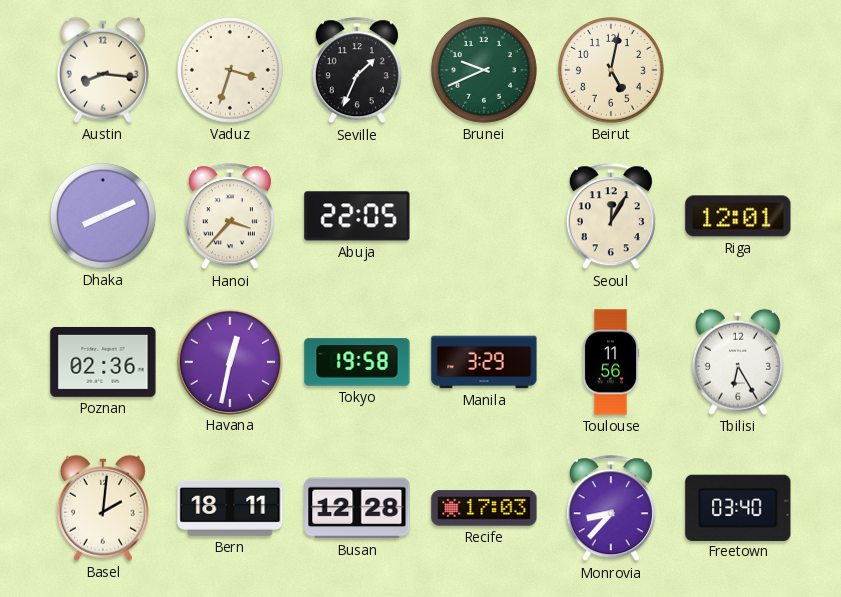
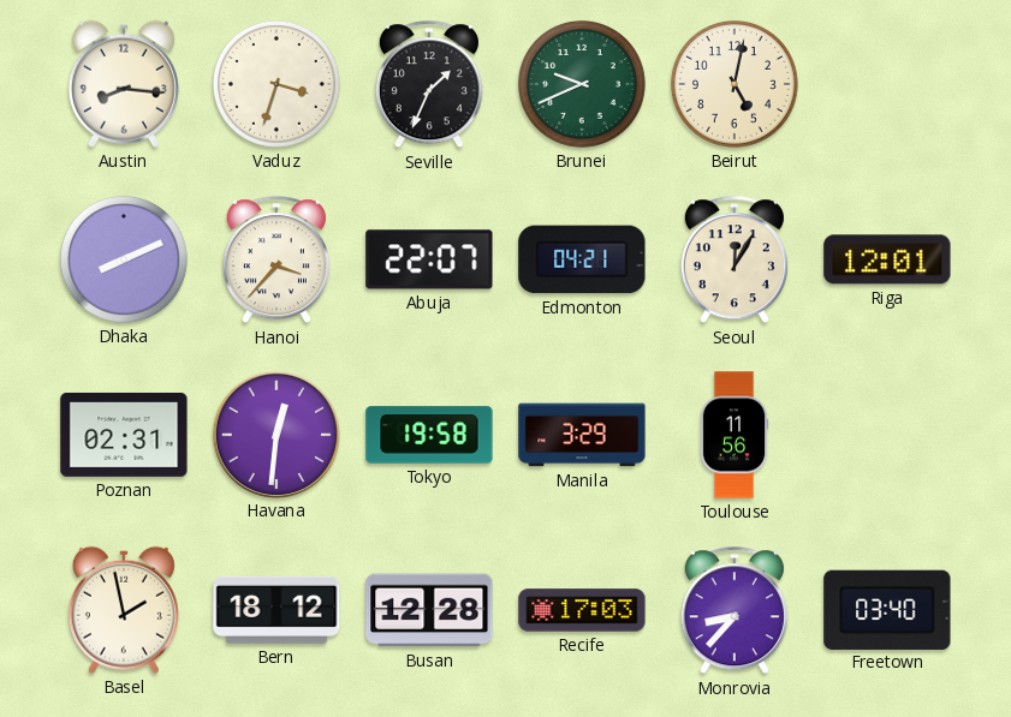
Abuja: 22:05 -> 22:07
Edmonton: none -> 04:21
Poznan: 02:36 -> 02:31
Havana: 12:32 -> 12:31
Tbilisi: 6:25 -> none
Basel: 2:01 -> 1:58
Bern: 18:11 -> 18:12
